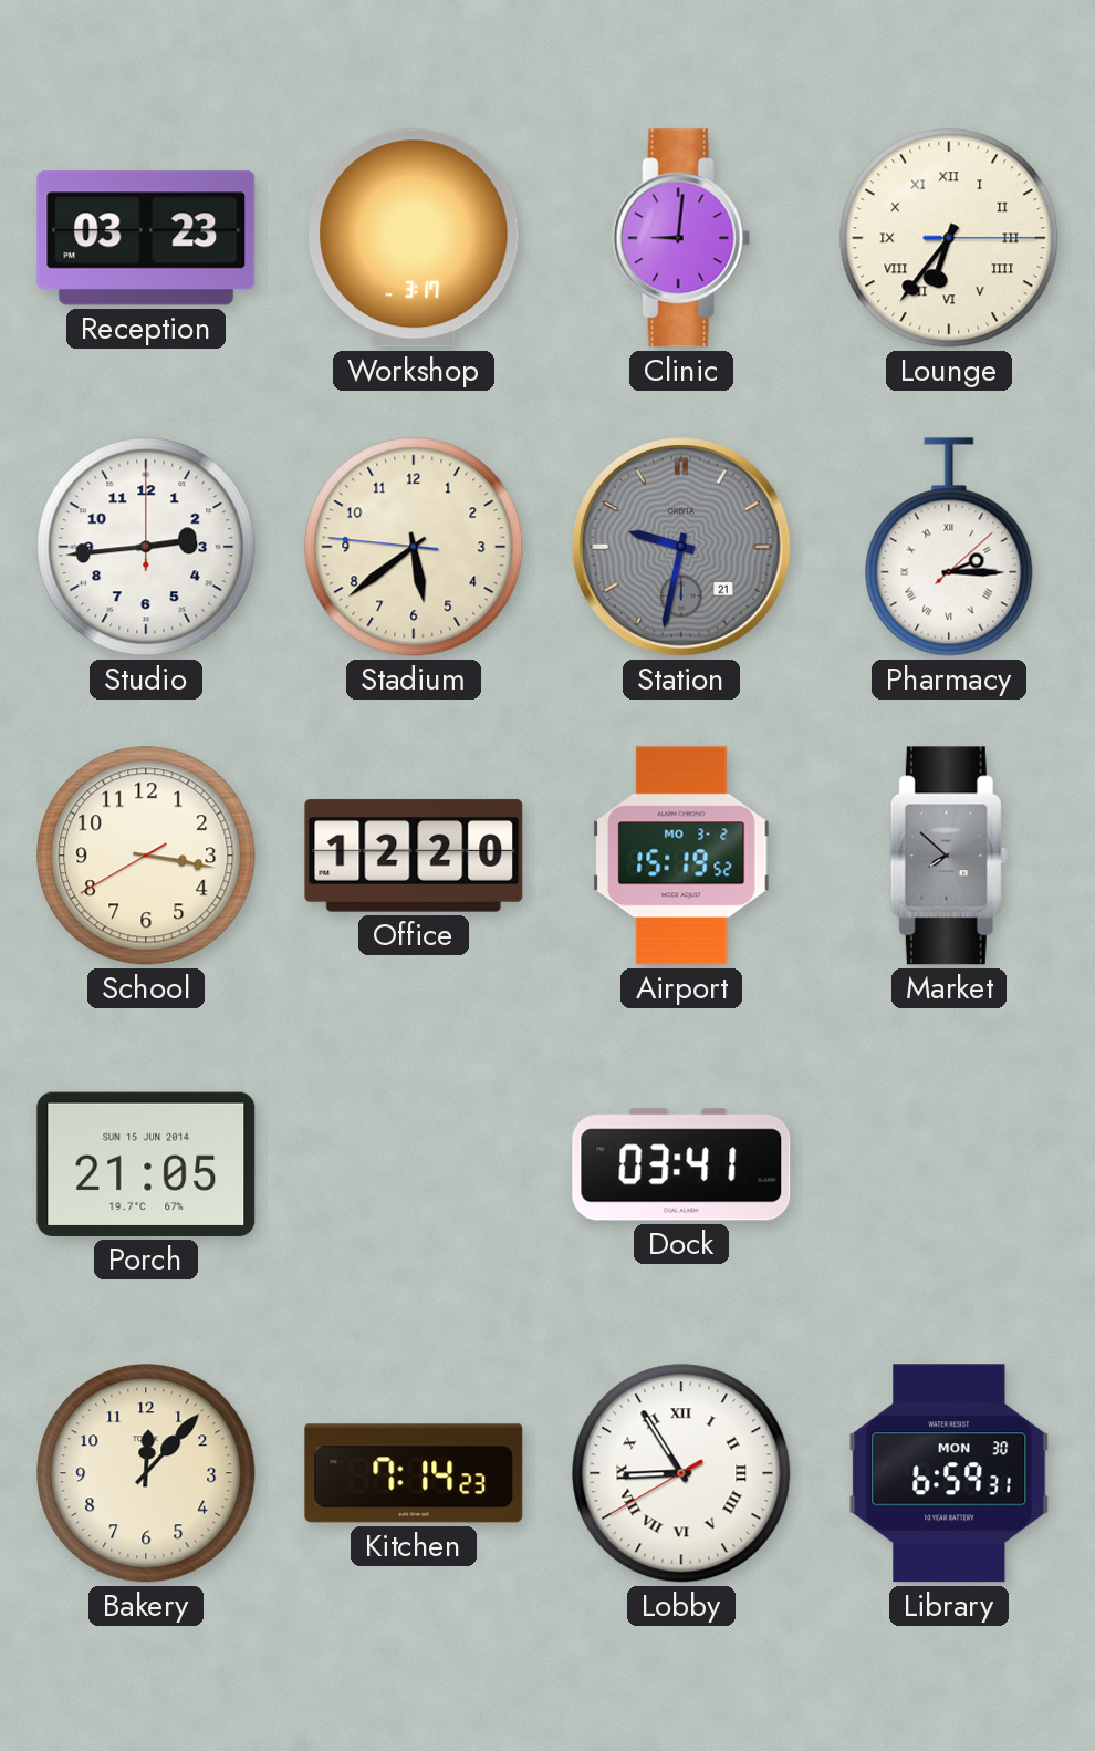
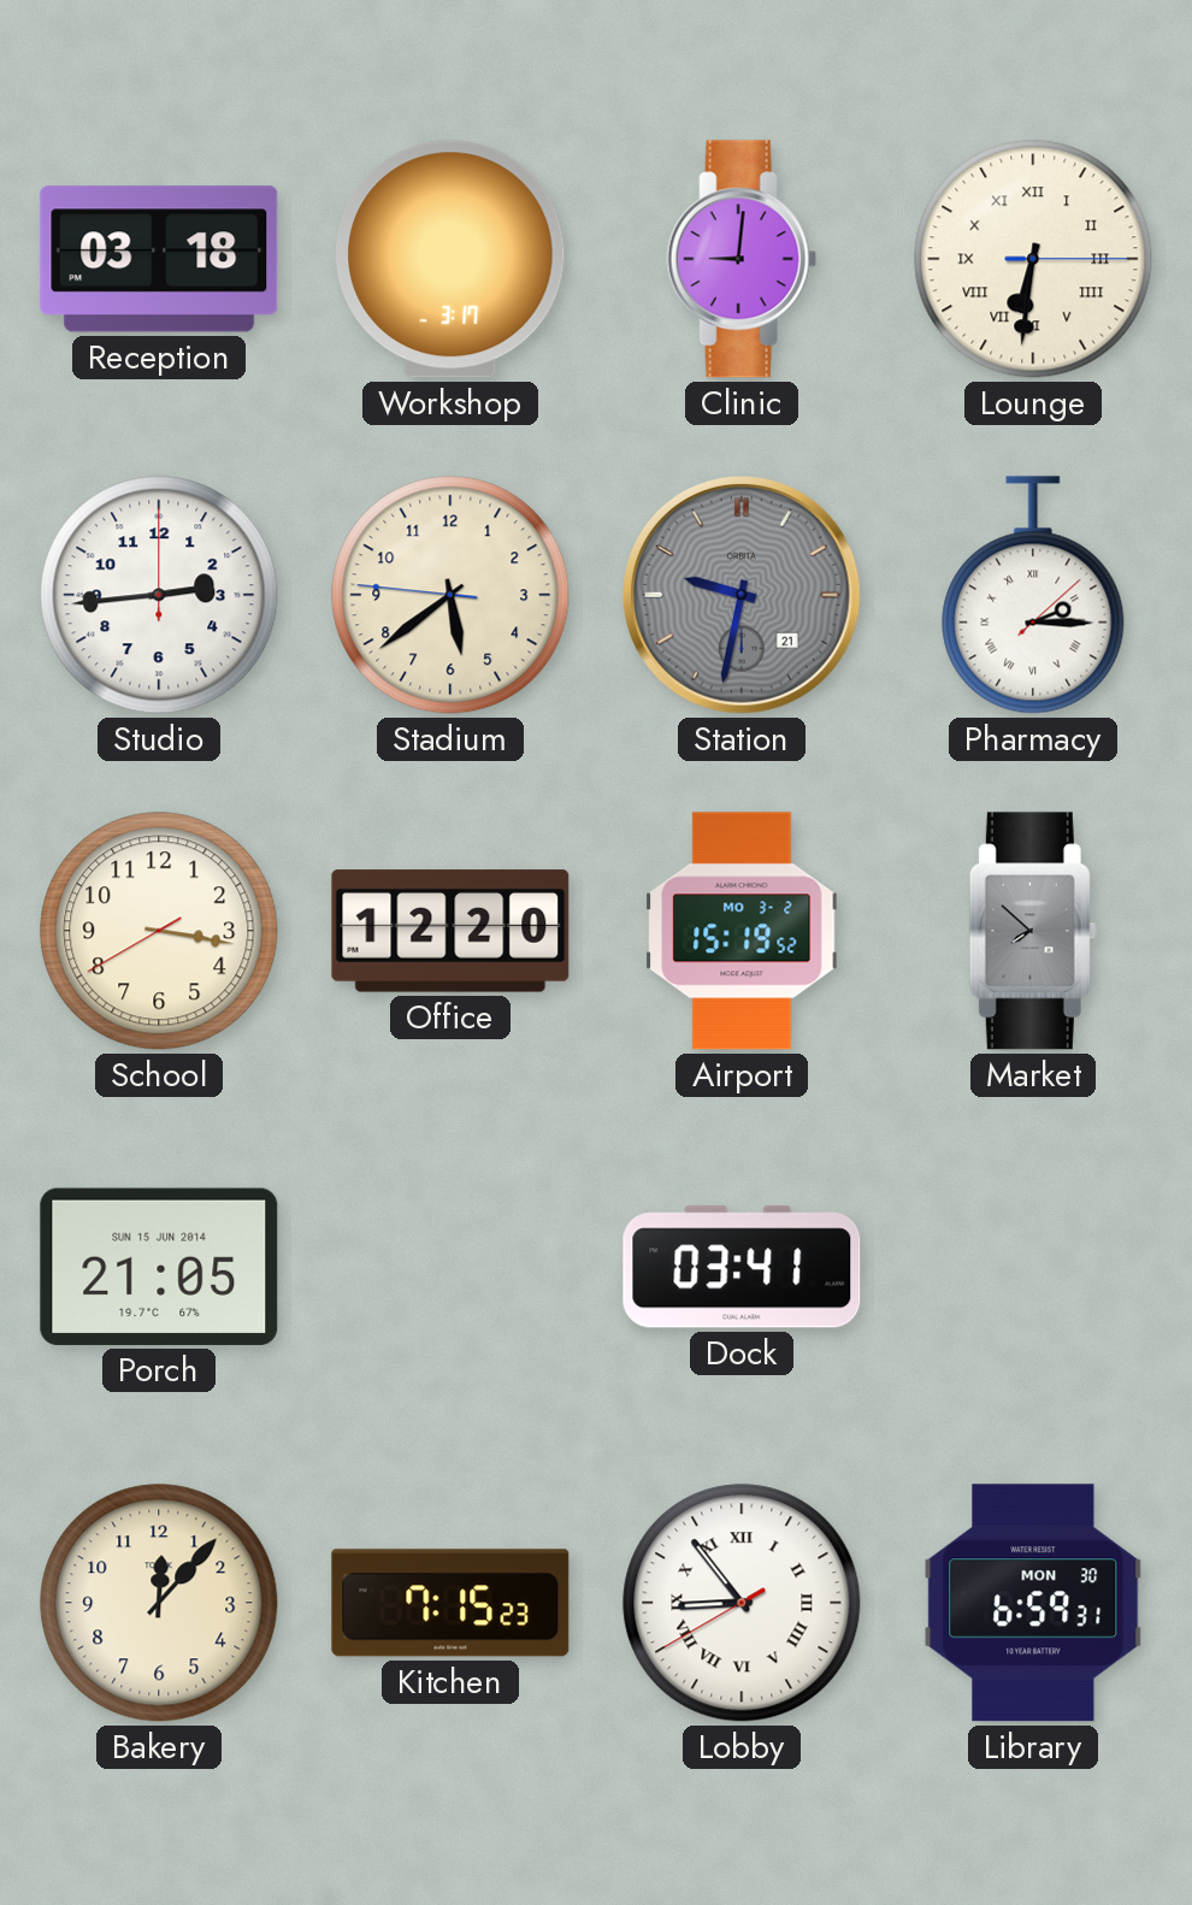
Reception: 03:23 -> 03:18
Lounge: 6:36 -> 6:31
Kitchen: 7:14 -> 7:15
Lobby: 8:54 -> 8:53
